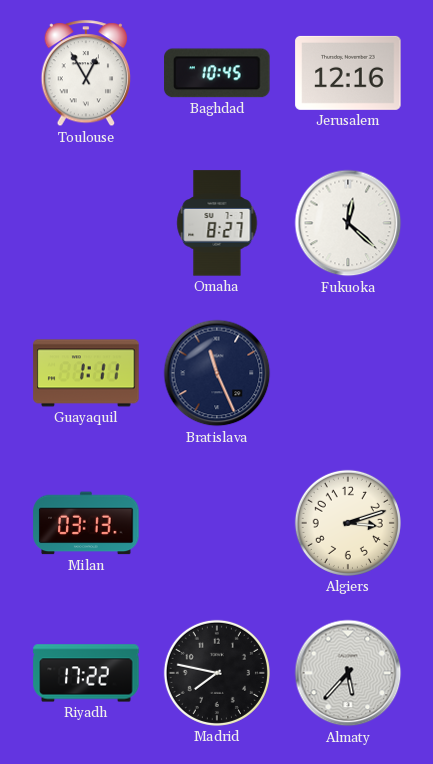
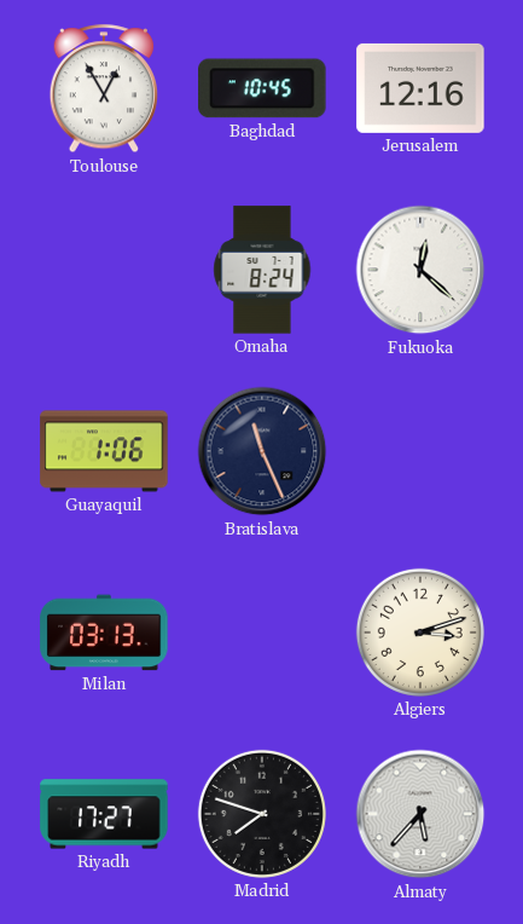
Omaha: 8:27 -> 8:24
Guayaquil: 1:11 -> 1:06
Riyadh: 17:22 -> 17:27
Madrid: 7:47 -> 7:48
